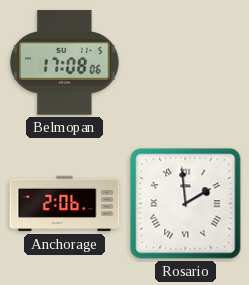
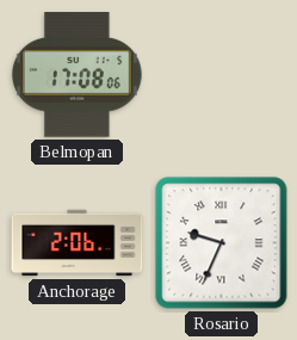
Rosario: 1:59 -> 9:34
